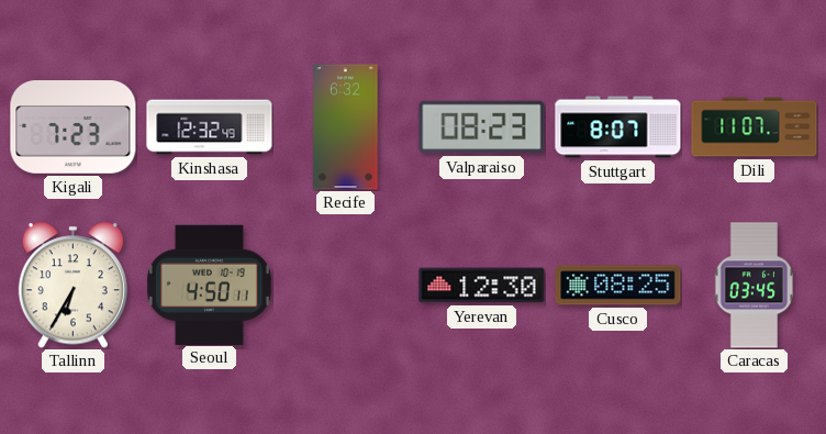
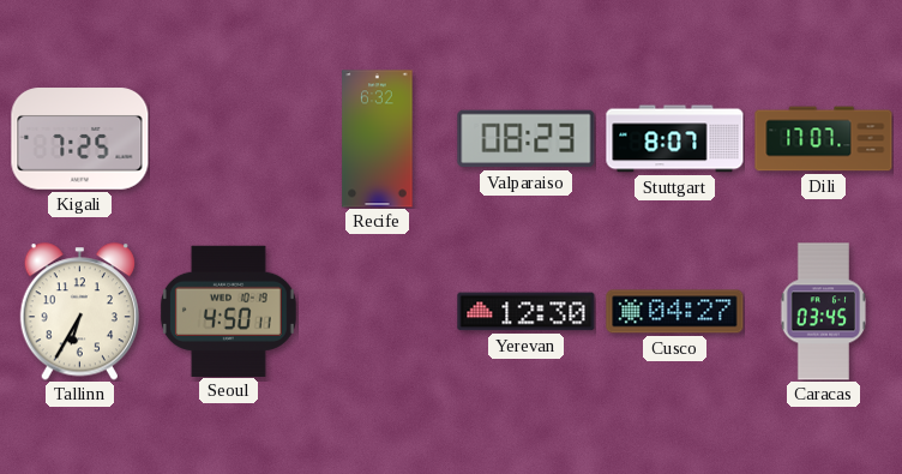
Kigali: 7:23 -> 7:25
Kinshasa: 12:32 -> none
Dili: 11:07 -> 17:07
Cusco: 08:25 -> 04:27
